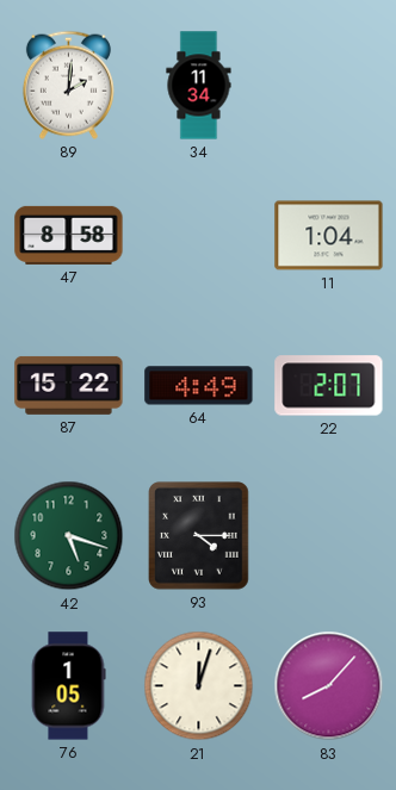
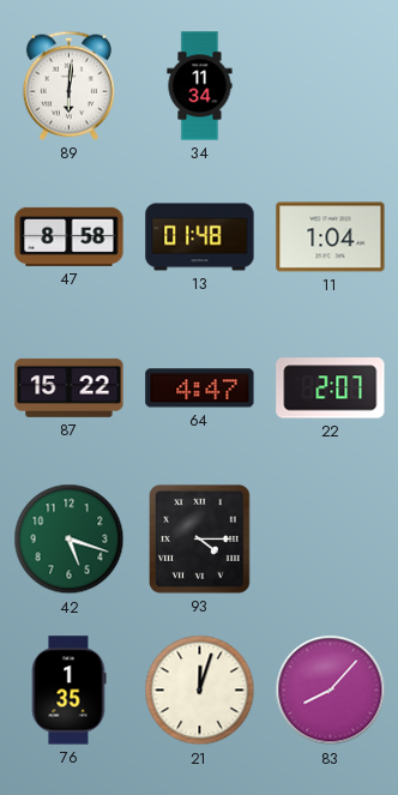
89: 2:01 -> 6:01
13: none -> 01:48
64: 4:49 -> 4:47
76: 1:05 -> 1:35
